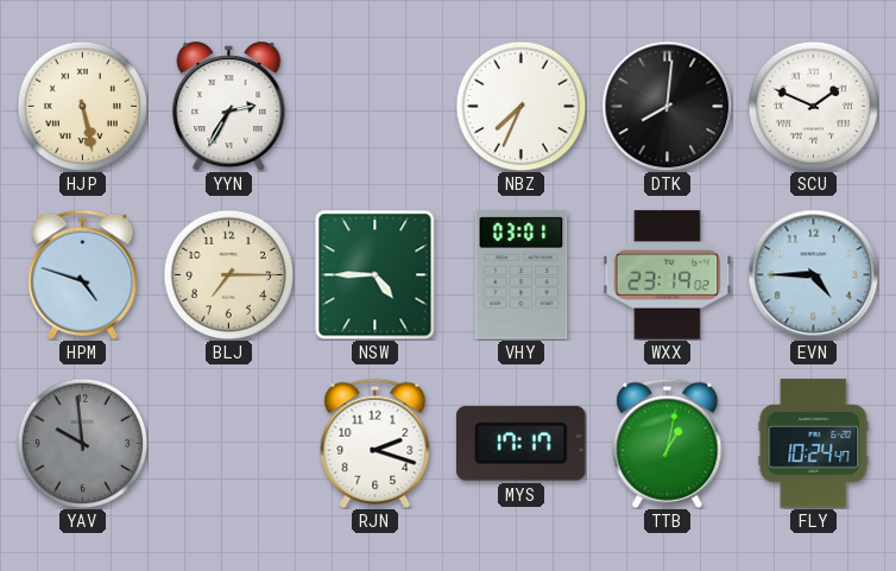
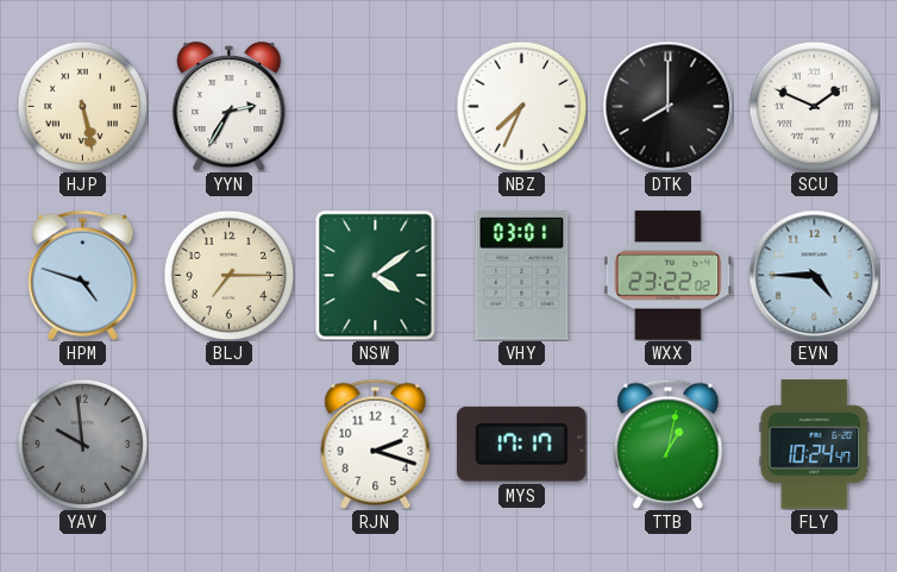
DTK: 8:01 -> 8:00
NSW: 4:45 -> 4:09
WXX: 23:19 -> 23:22
